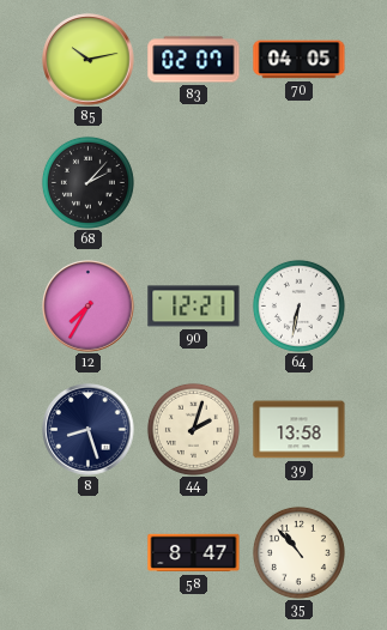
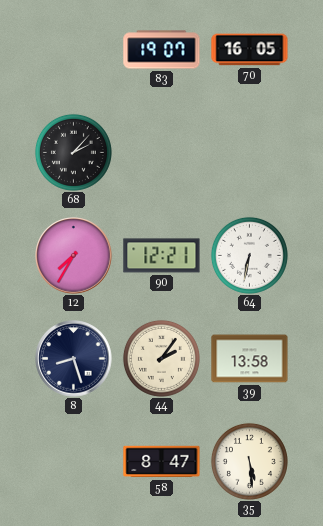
85: 10:13 -> none
83: 02:07 -> 19:07
70: 04:05 -> 16:05
44: 2:03 -> 2:06
35: 10:53 -> 5:29
